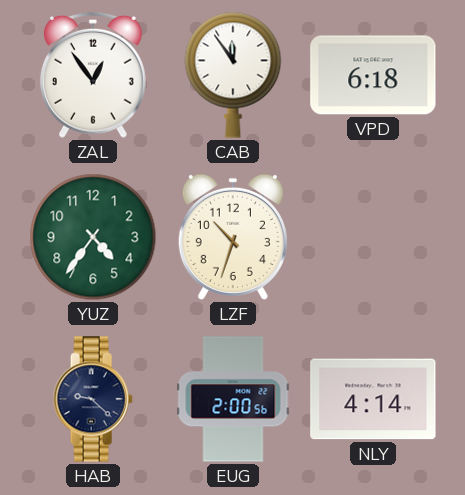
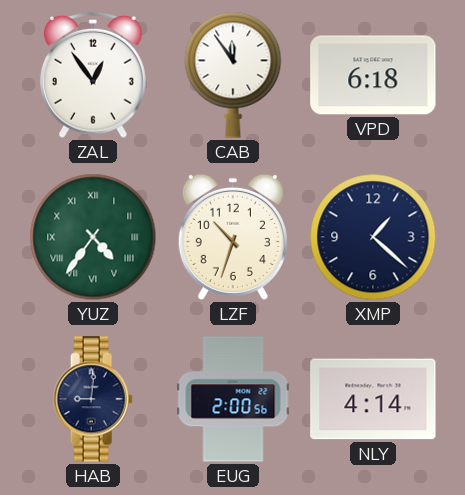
YUZ numerals: Arabic -> Roman
XMP: none -> 1:22
HAB: 9:22 -> 9:01
